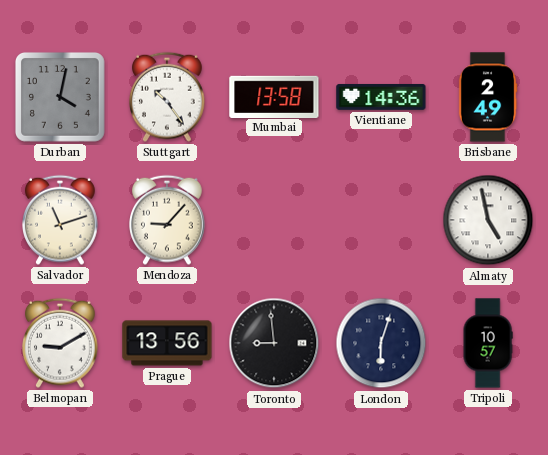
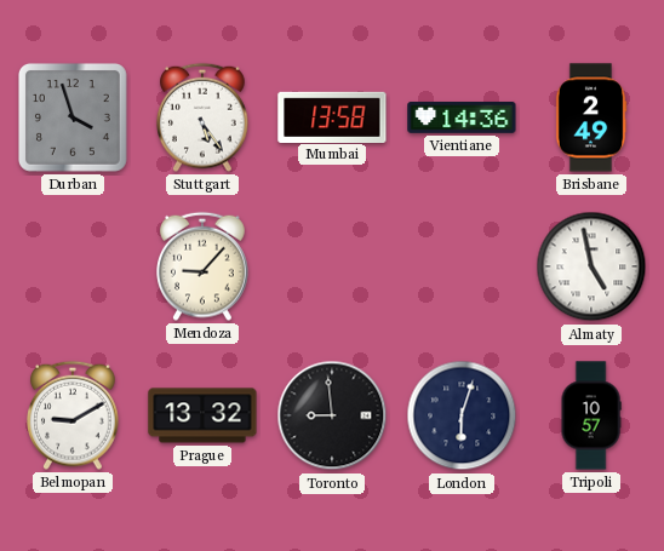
Durban: 4:02 -> 3:57
Stuttgart: 10:24 -> 5:24
Salvador: 11:12 -> none
Prague: 13:56 -> 13:32
